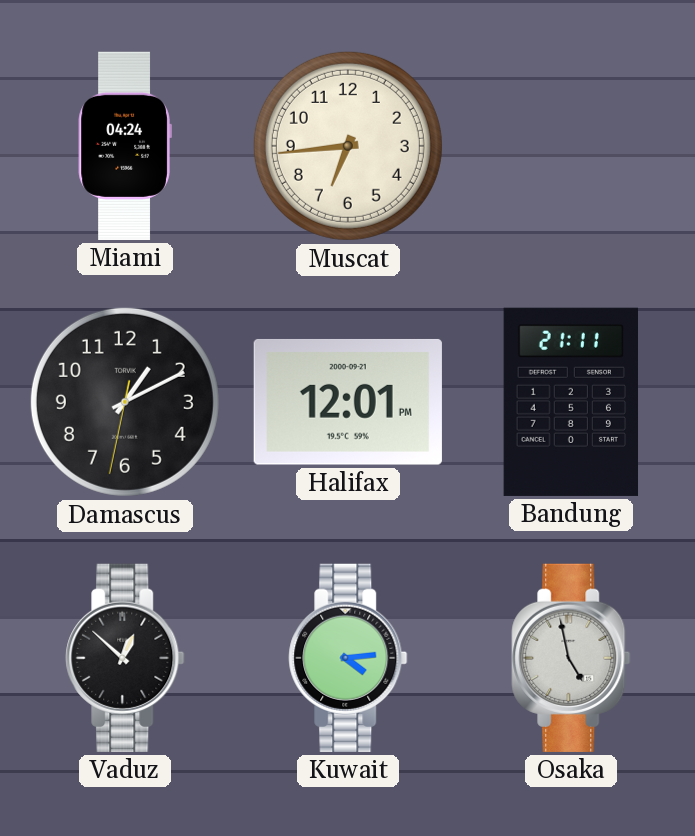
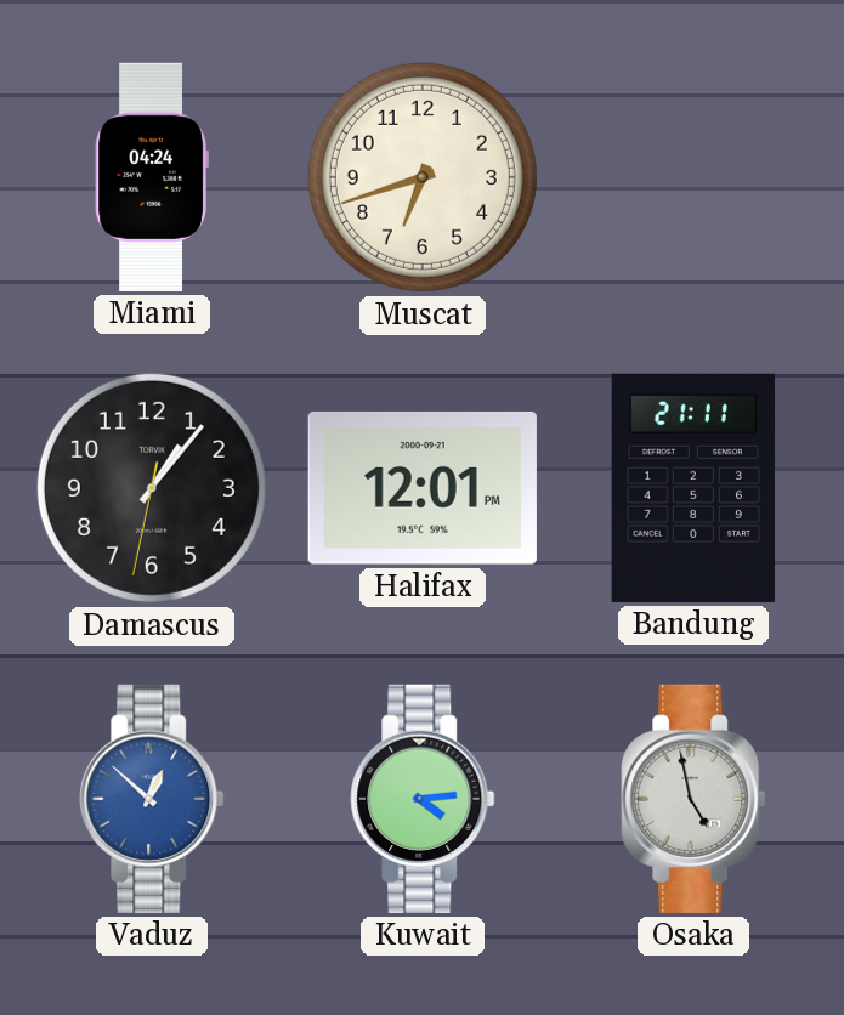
Muscat: 6:44 -> 6:42
Damascus: 1:10 -> 1:06
Vaduz dial: black -> blue
